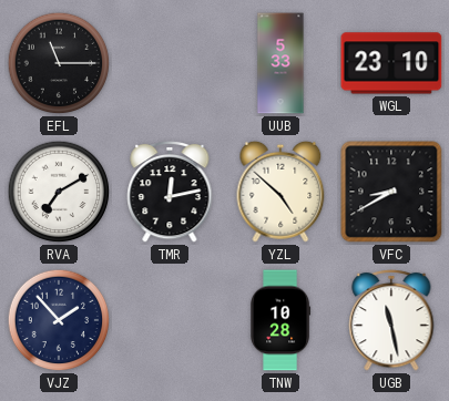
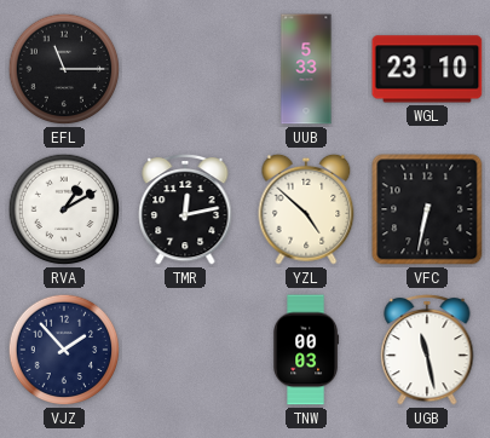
RVA: 7:10 -> 1:10
VFC: 8:40 -> 6:32
TNW: 10:28 -> 00:03
